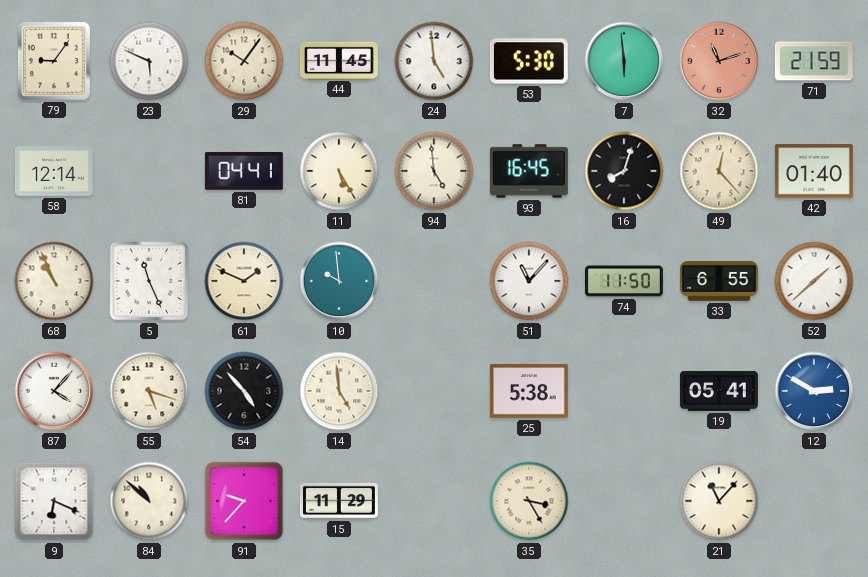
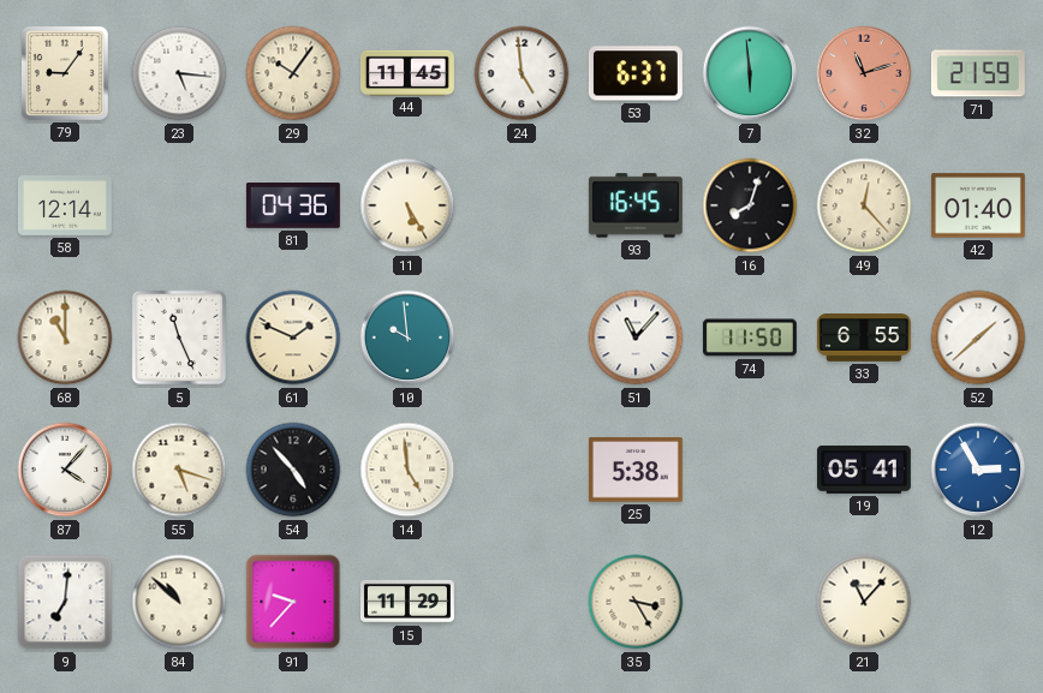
23: 5:49 -> 5:16
53: 5:30 -> 6:37
81: 04:41 -> 04:36
94: 4:59 -> none
68: 10:56 -> 11:00
12: 2:50 -> 2:55
9: 6:19 -> 7:01
